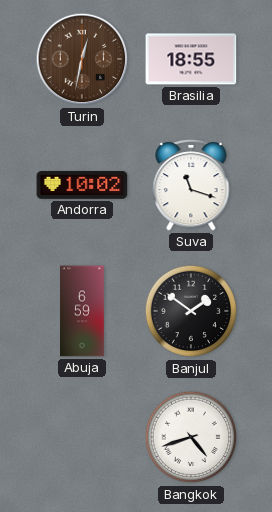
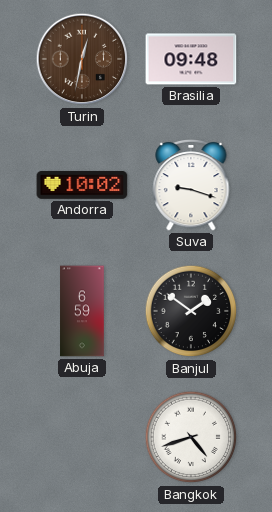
Brasilia: 18:55 -> 09:48
Suva: 11:18 -> 9:18
